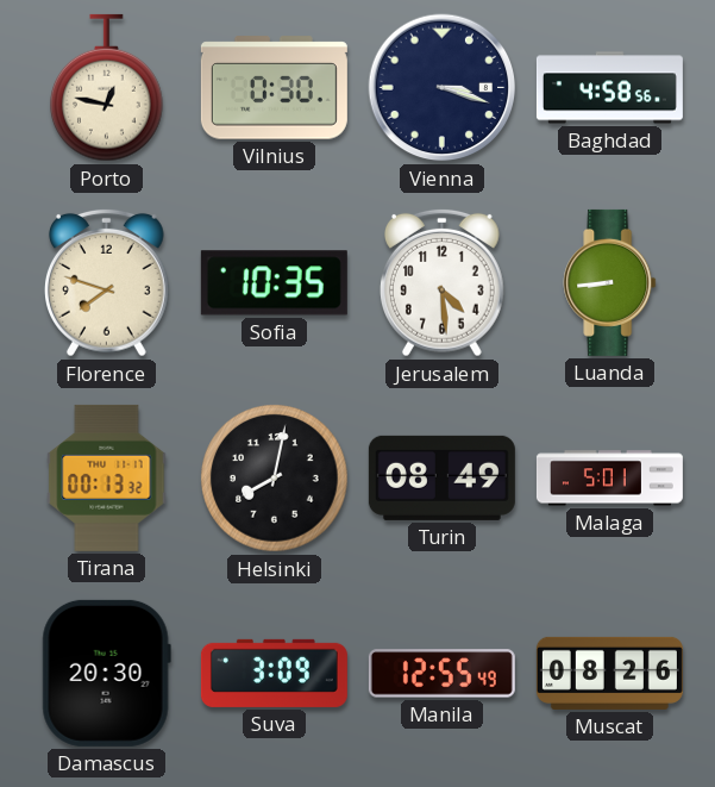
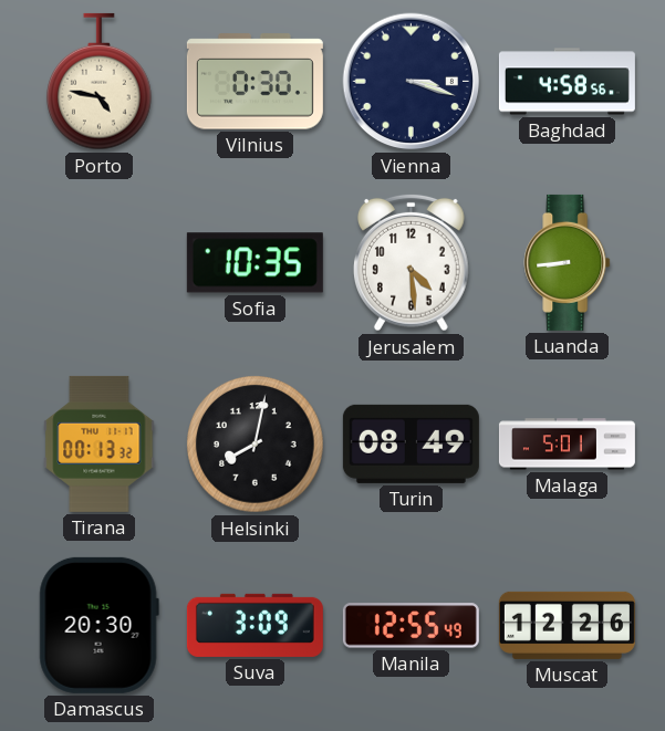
Porto: 12:47 -> 4:47
Florence: 7:48 -> none
Muscat: 08:26 -> 12:26
